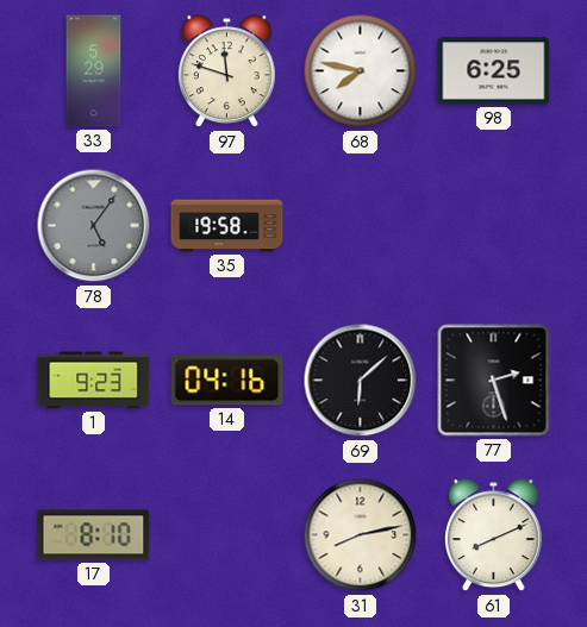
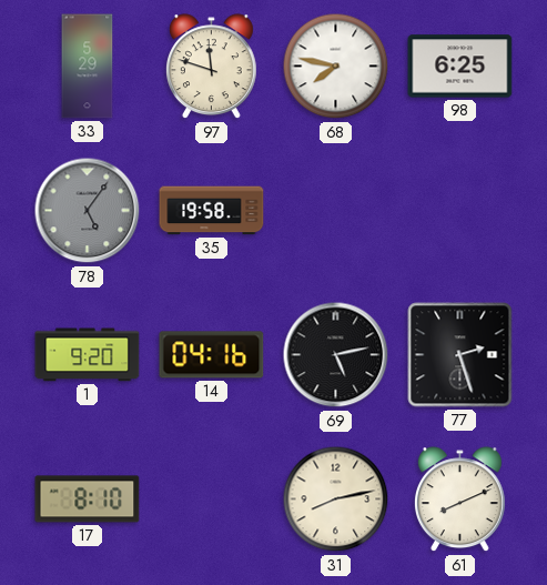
1: 9:23 -> 9:20
69: 6:08 -> 5:13
